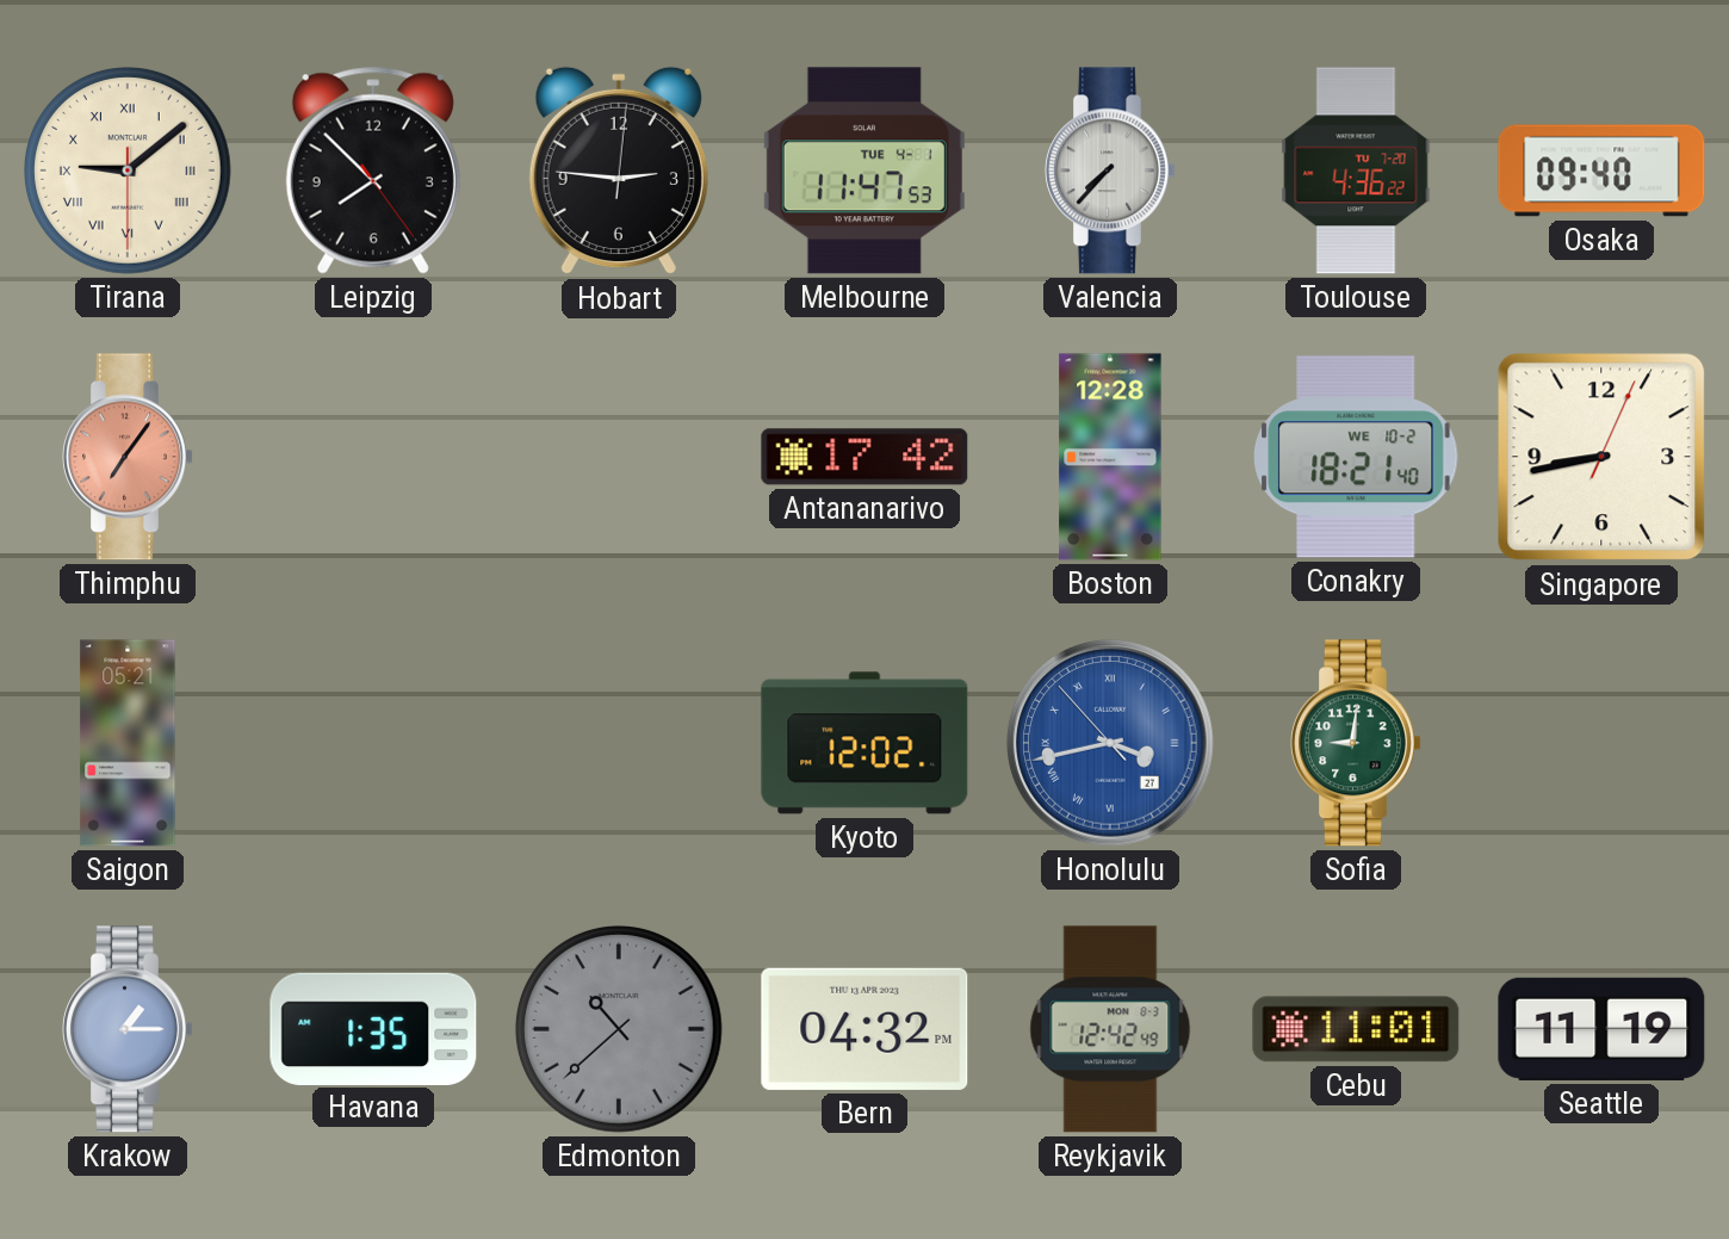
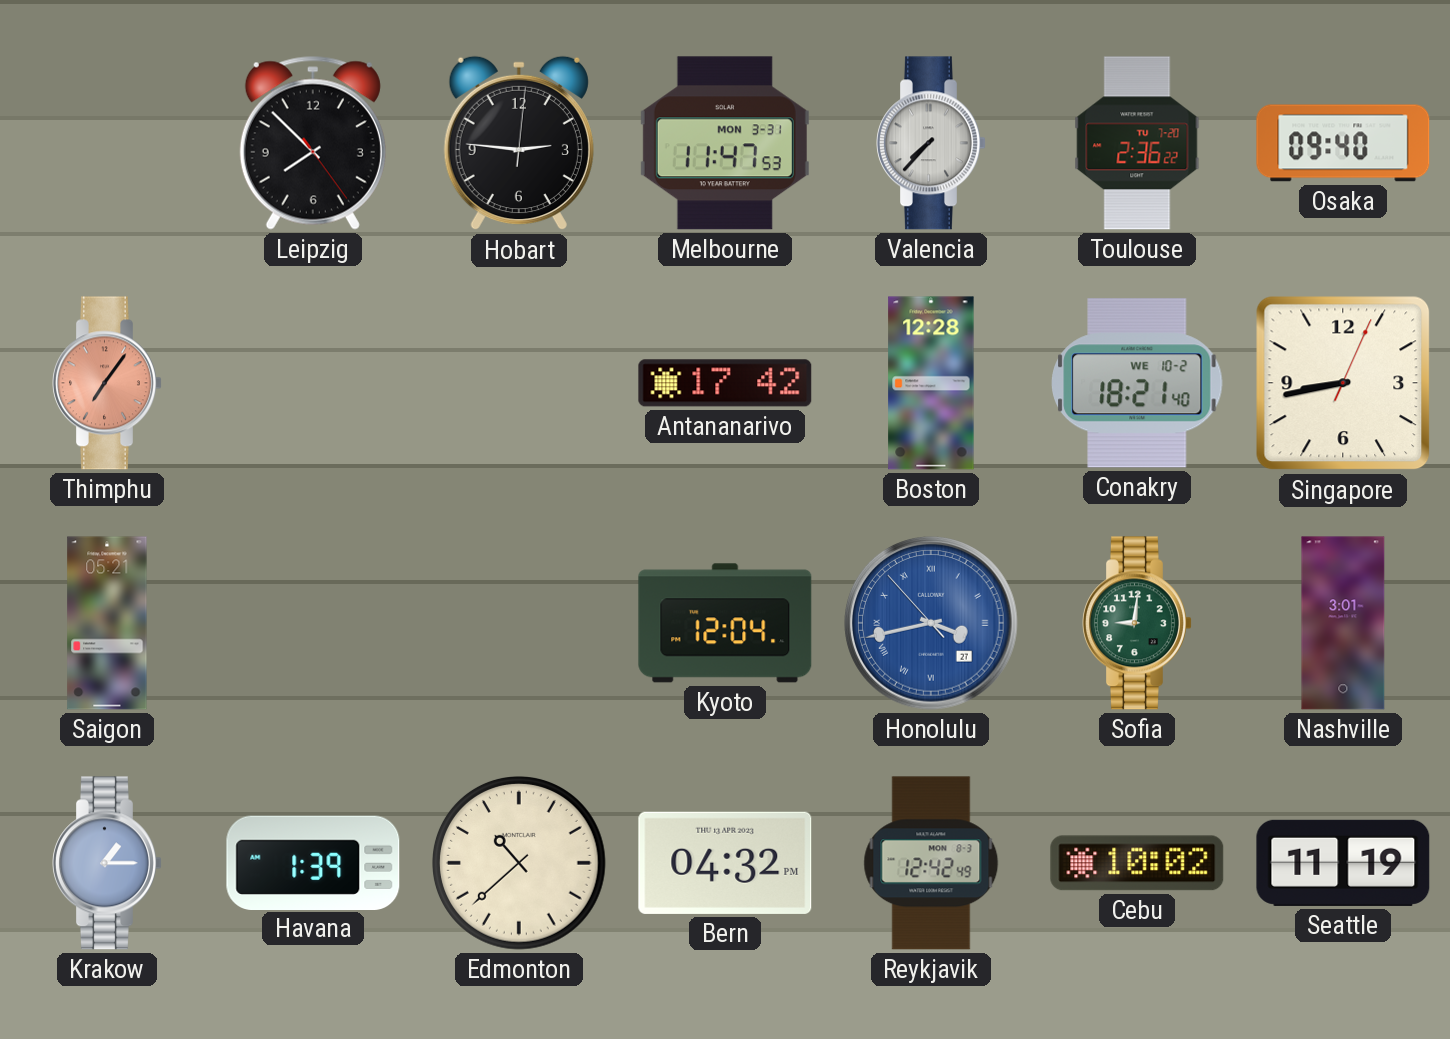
Tirana: 9:08 -> none
Melbourne date: TUE 4-1 -> MON 3-31
Toulouse: 4:36 -> 2:36
Kyoto: 12:02 -> 12:04
Nashville: none -> 3:01
Havana: 1:35 -> 1:39
Edmonton dial: grey -> cream
Cebu: 11:01 -> 10:02
